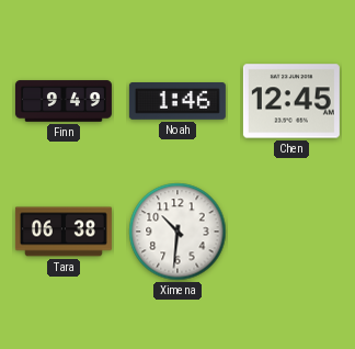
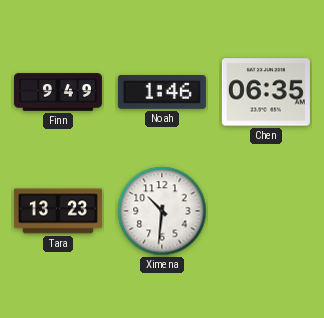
Chen: 12:45 -> 06:35
Tara: 06:38 -> 13:23
